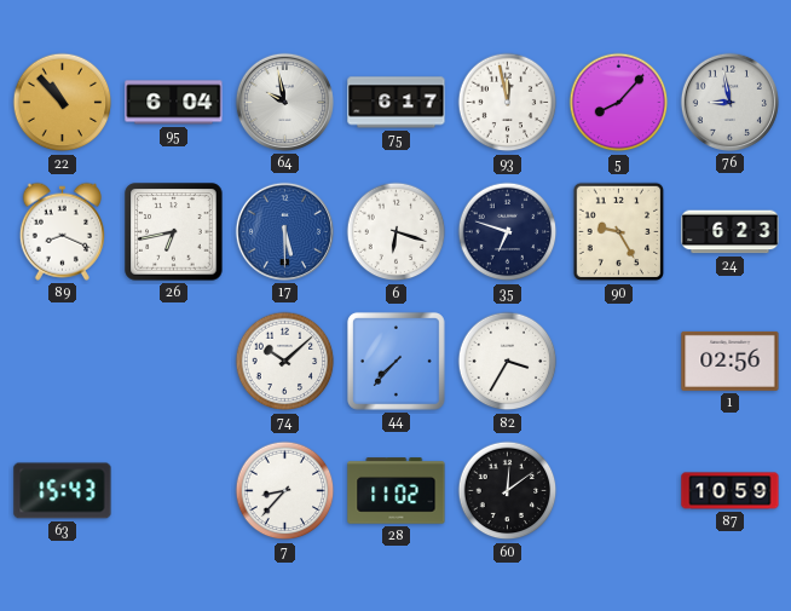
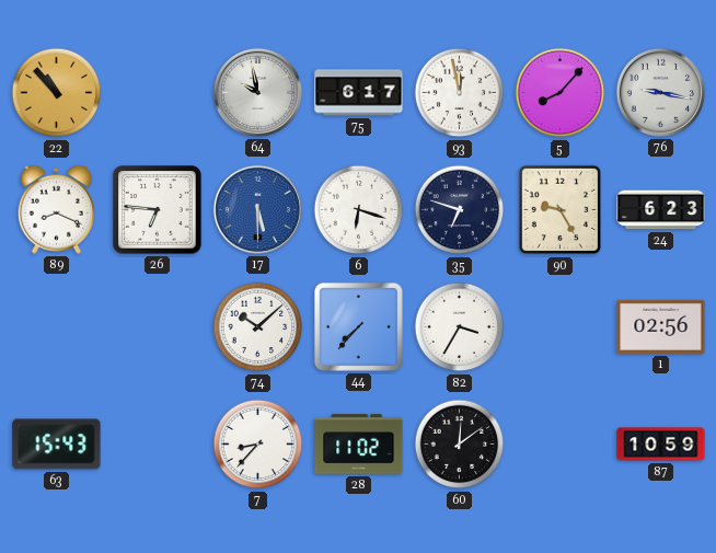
95: 6:04 -> none
76: 8:58 -> 9:17
26: 6:43 -> 6:46
